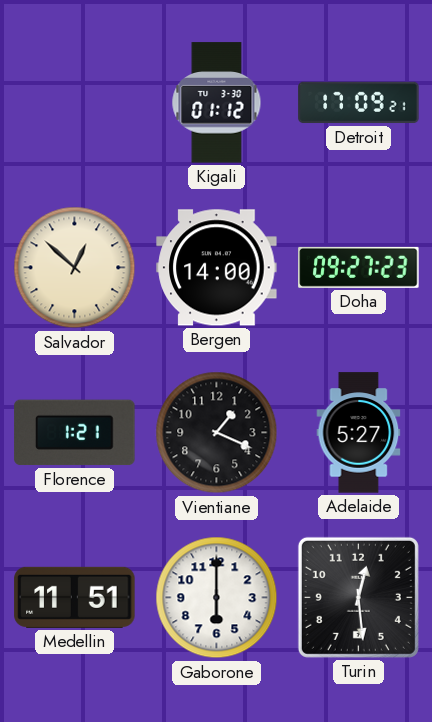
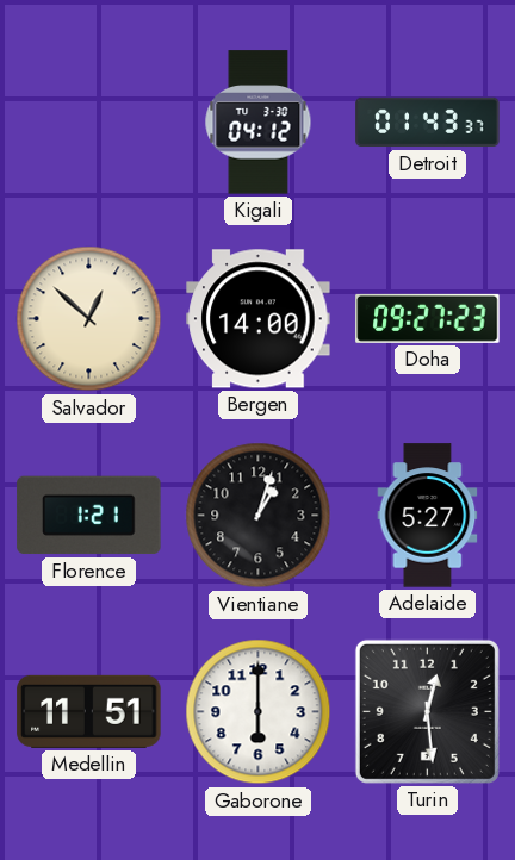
Kigali: 01:12 -> 04:12
Detroit: 17:09 -> 01:43
Vientiane: 1:19 -> 1:03
